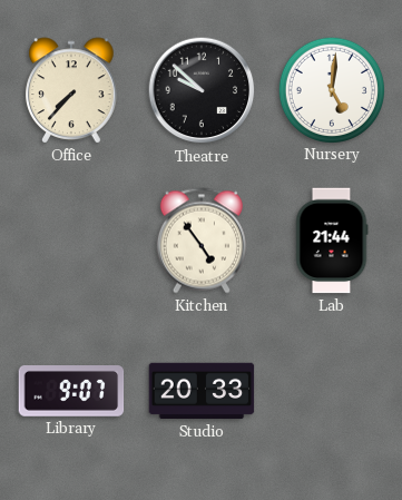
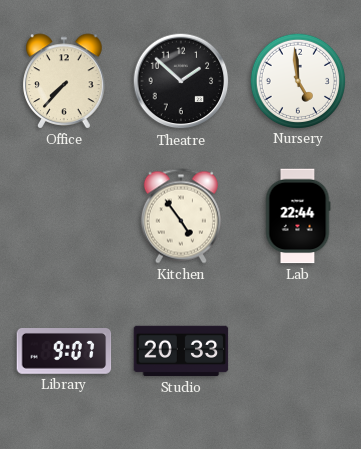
Theatre: 9:52 -> 1:52
Nursery: 5:01 -> 4:59
Lab: 21:44 -> 22:44
